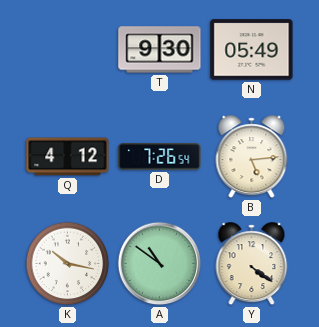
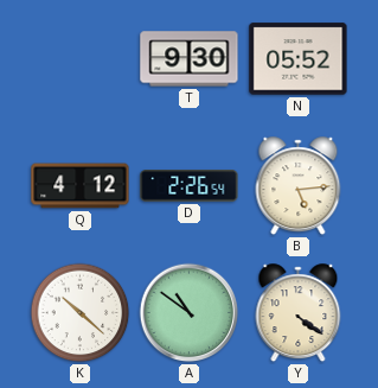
N: 05:49 -> 05:52
D: 7:26 -> 2:26
K: 10:17 -> 10:22
